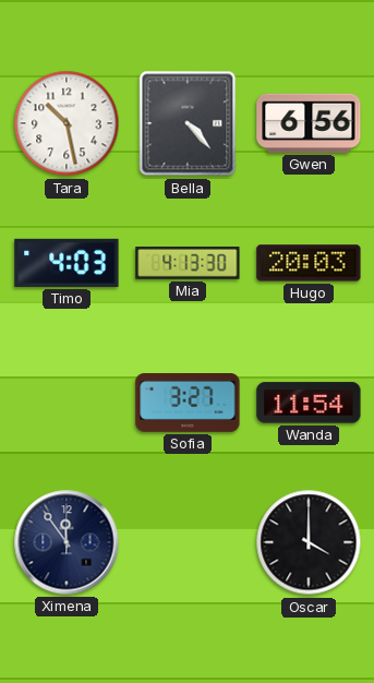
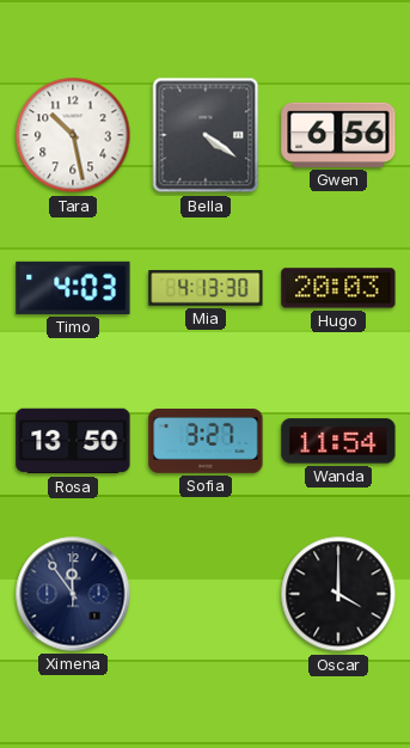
Bella: 4:23 -> 4:21
Rosa: none -> 13:50
